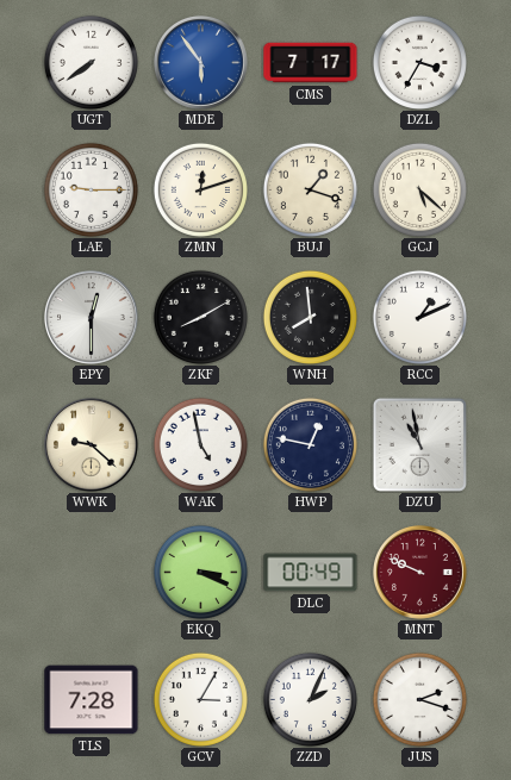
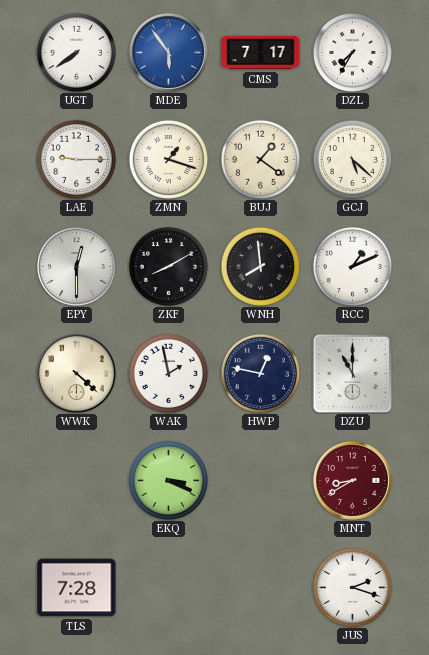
DZL: 3:35 -> 7:35
ZMN: 12:12 -> 1:18
BUJ: 1:18 -> 1:21
WWK: 9:22 -> 4:22
WAK: 4:58 -> 1:58
DZU: 10:58 -> 11:00
DLC: 00:49 -> none
MNT: 9:49 -> 8:40
GCV: 3:05 -> none
ZZD: 2:04 -> none
